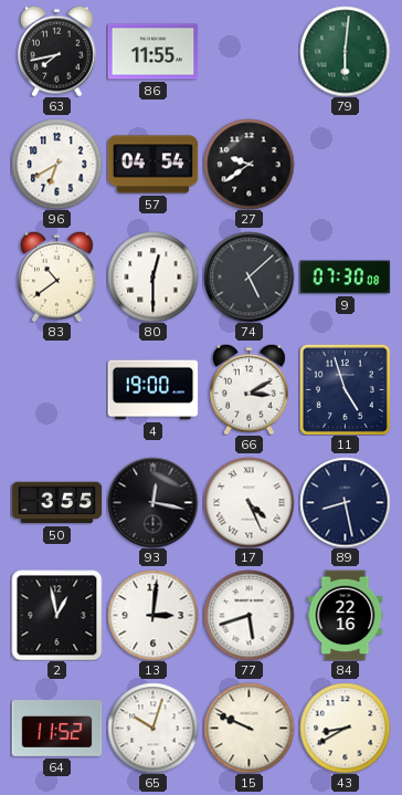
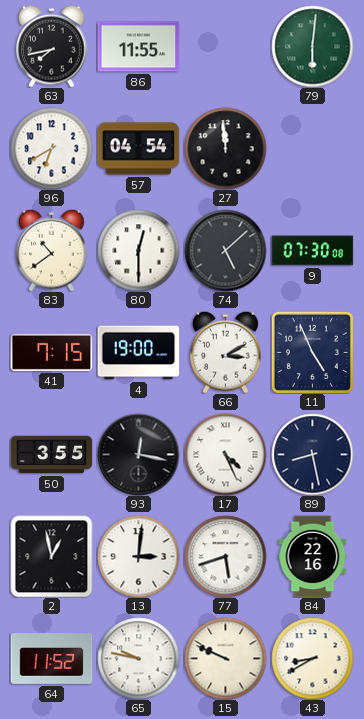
27: 9:39 -> 11:59
41: none -> 7:15
11: 4:57 -> 4:56
65: 10:03 -> 9:47
